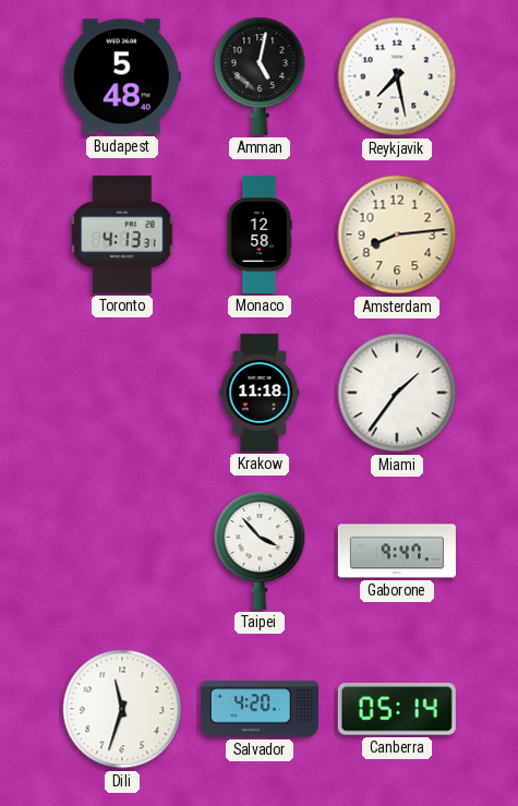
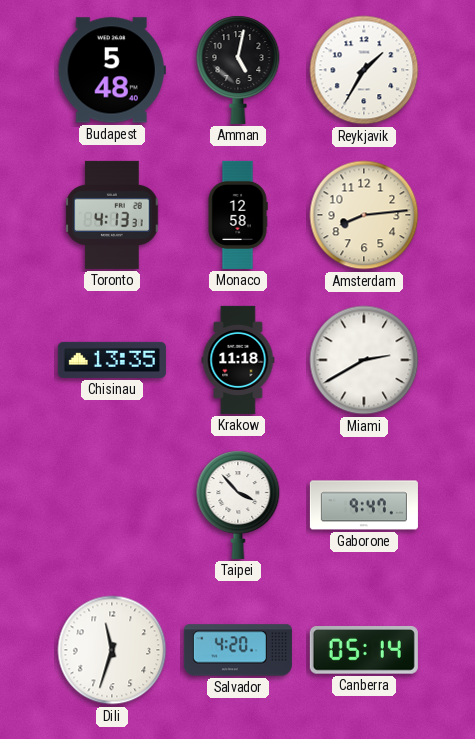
Reykjavik: 7:28 -> 1:35
Chisinau: none -> 13:35
Miami: 1:36 -> 2:40
